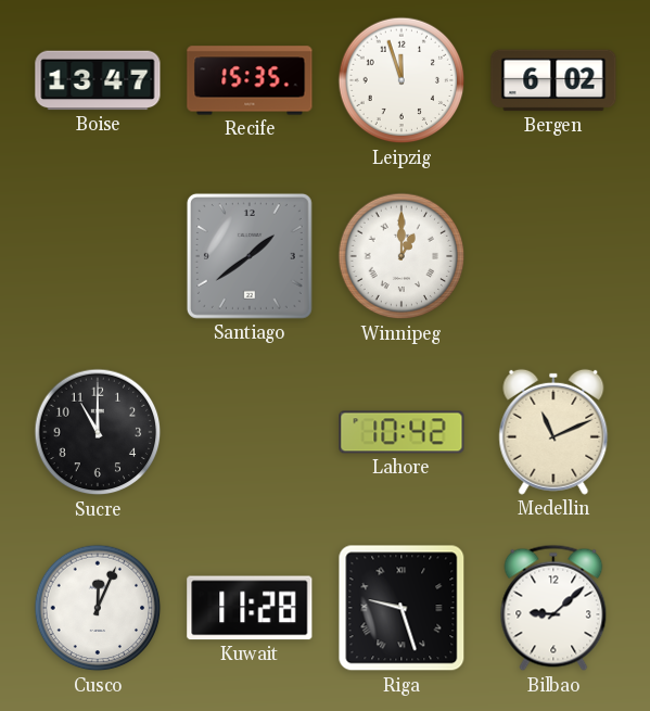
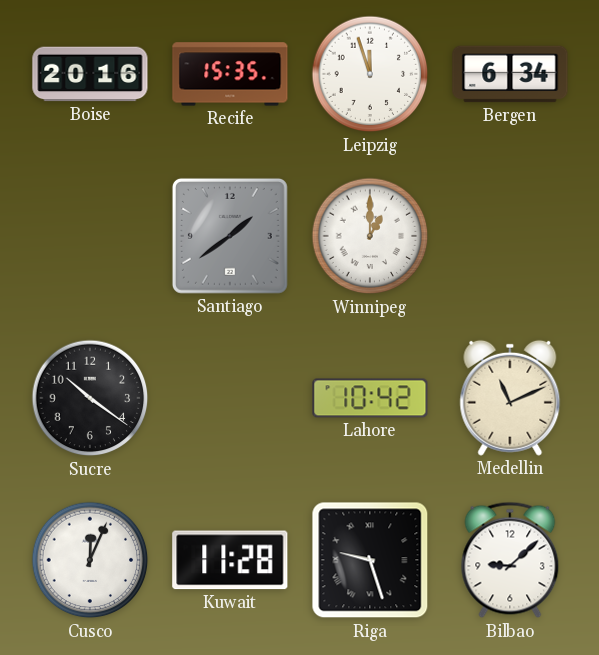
Boise: 13:47 -> 20:16
Bergen: 6:02 -> 6:34
Sucre: 11:00 -> 10:21
